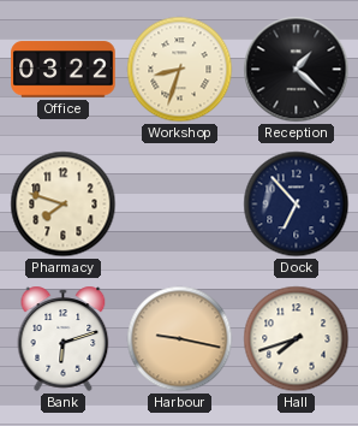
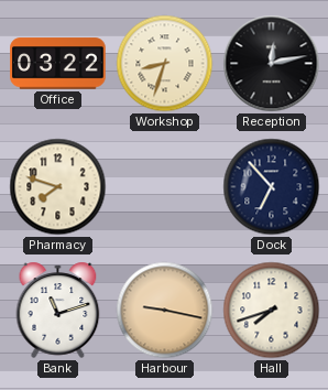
Reception: 1:22 -> 12:13
Bank: 6:12 -> 11:12
